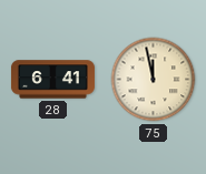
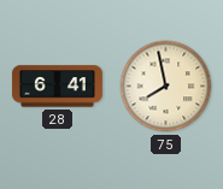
75: 11:58 -> 7:58
